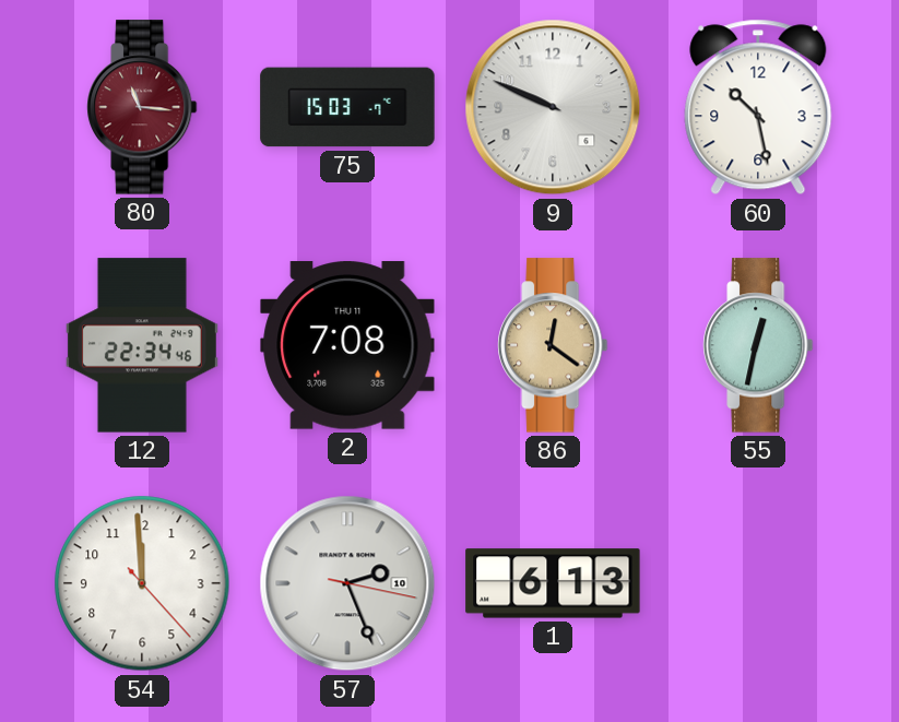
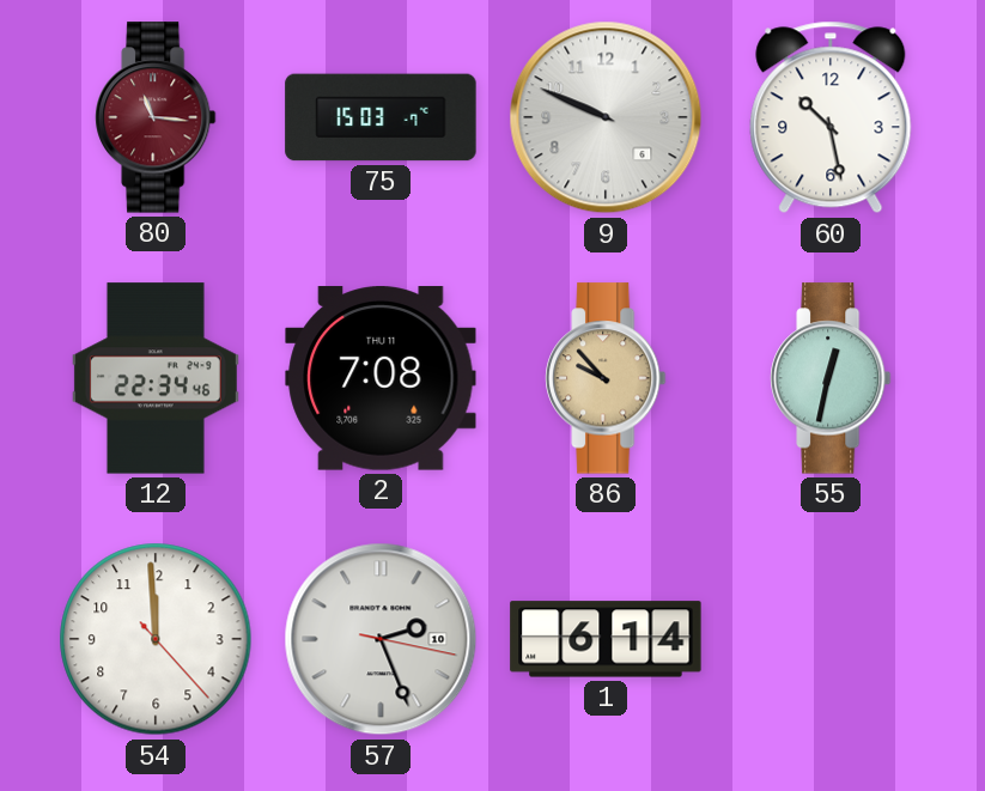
86: 12:21 -> 9:53
1: 6:13 -> 6:14
